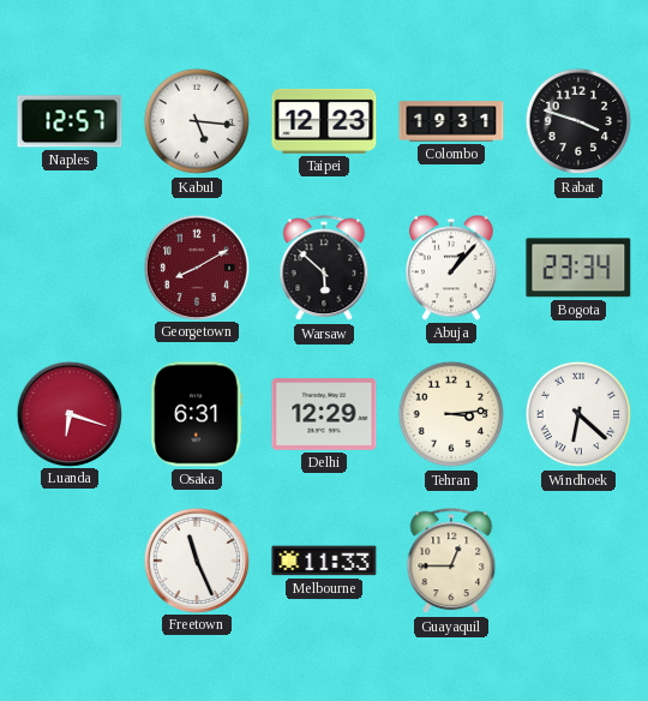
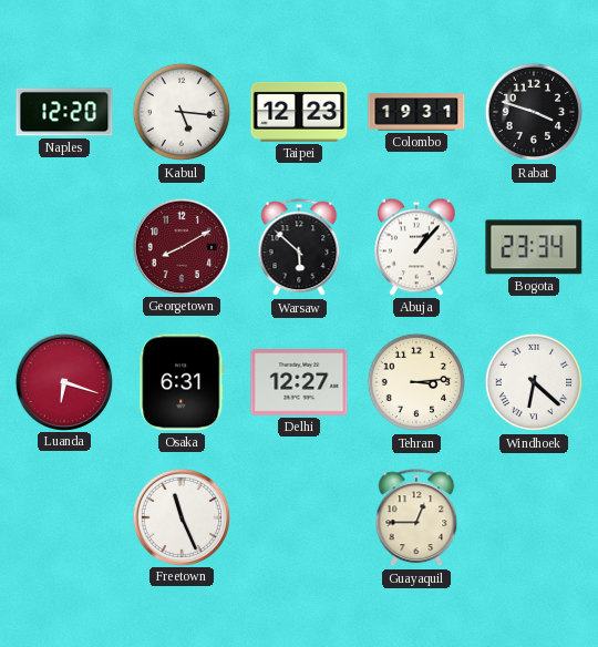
Naples: 12:57 -> 12:20
Delhi: 12:29 -> 12:27
Melbourne: 11:33 -> none
